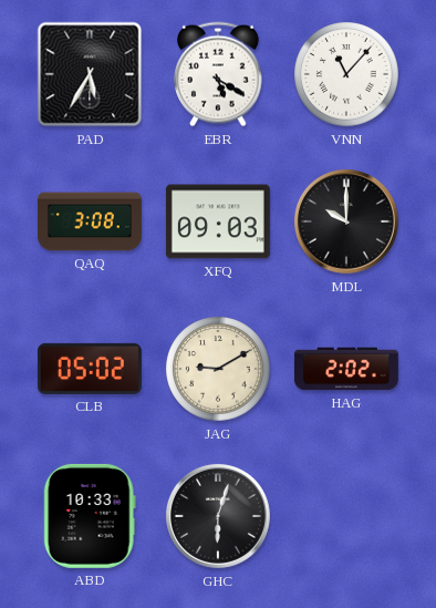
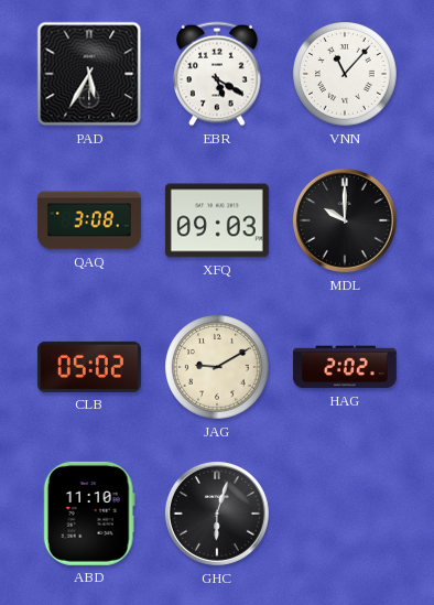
ABD: 10:33 -> 11:10
